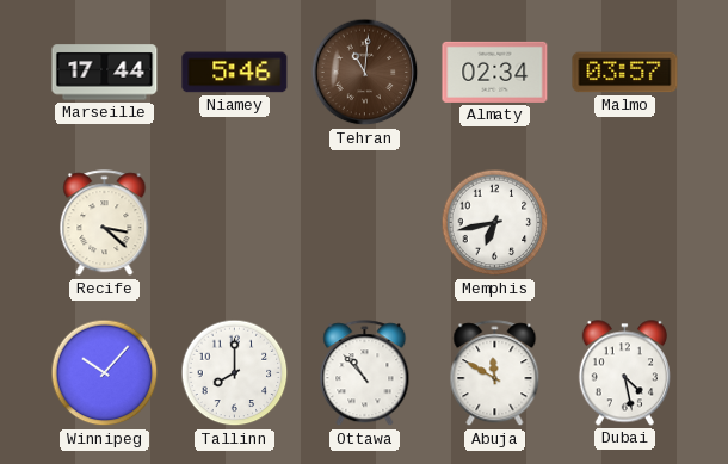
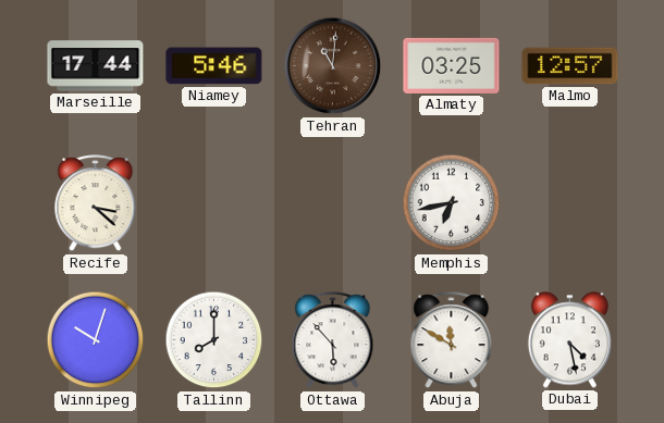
Almaty: 02:34 -> 03:25
Malmo: 03:57 -> 12:57
Winnipeg: 10:07 -> 10:03
Ottawa: 10:53 -> 5:53
